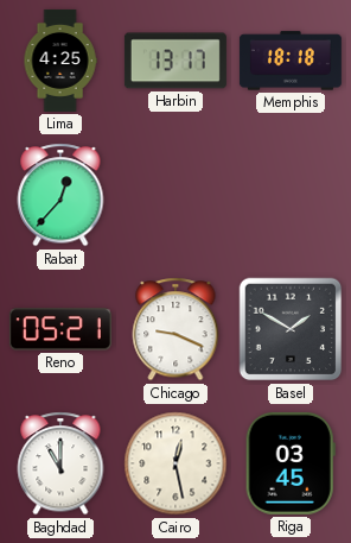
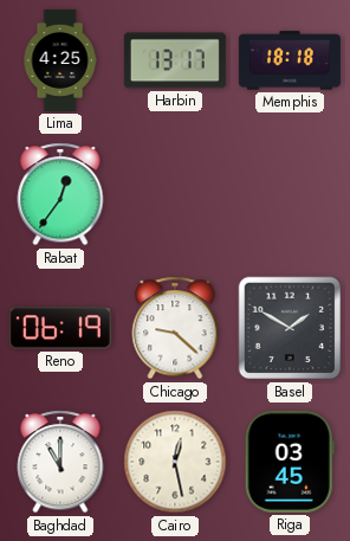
Rabat: 12:37 -> 12:36
Reno: 05:21 -> 06:19
Chicago: 9:19 -> 9:22
